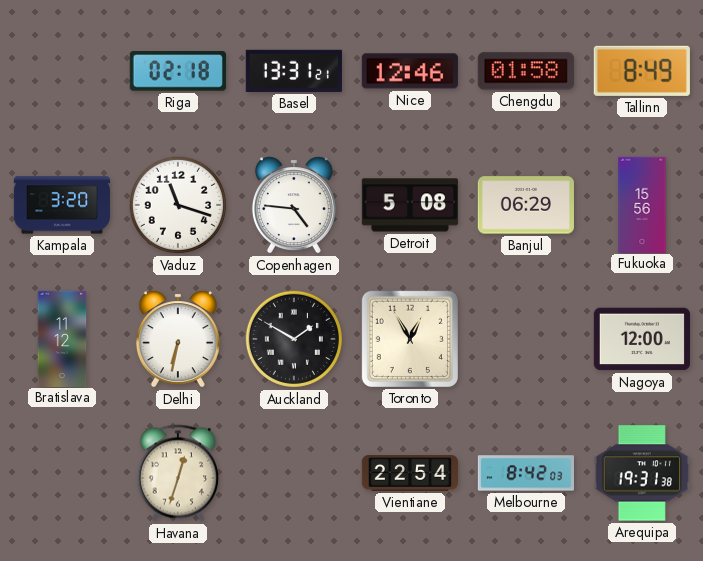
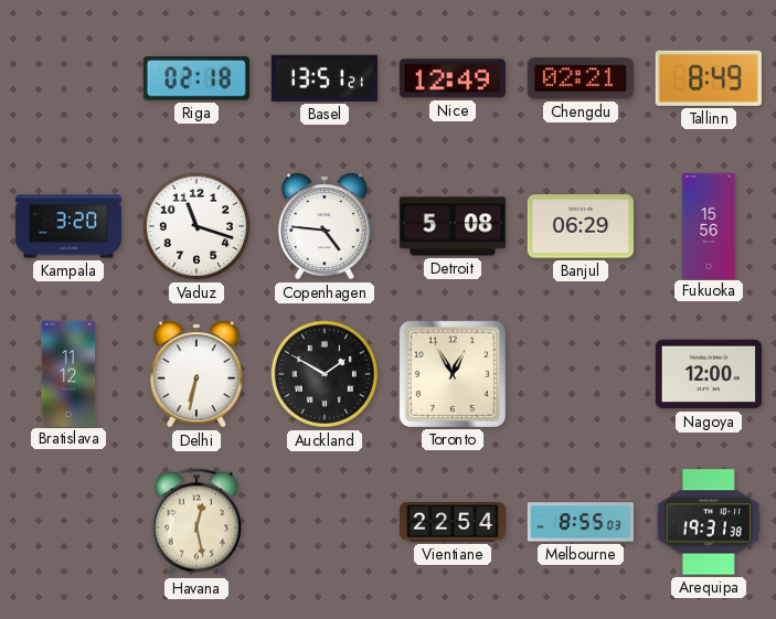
Basel: 13:31 -> 13:51
Nice: 12:46 -> 12:49
Chengdu: 01:58 -> 02:21
Havana: 12:33 -> 12:28
Melbourne: 8:42 -> 8:55
